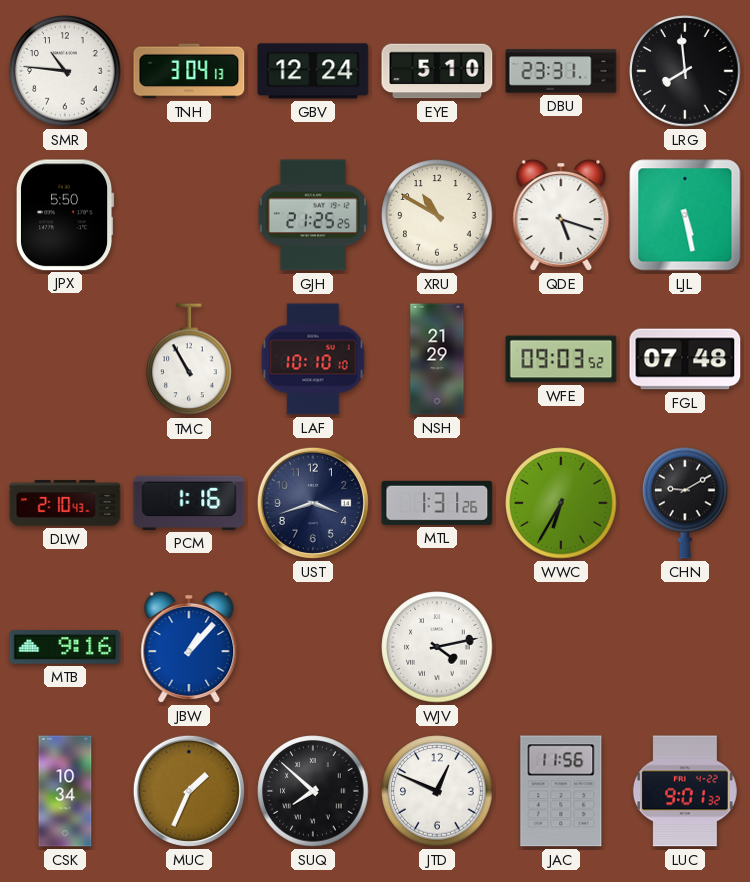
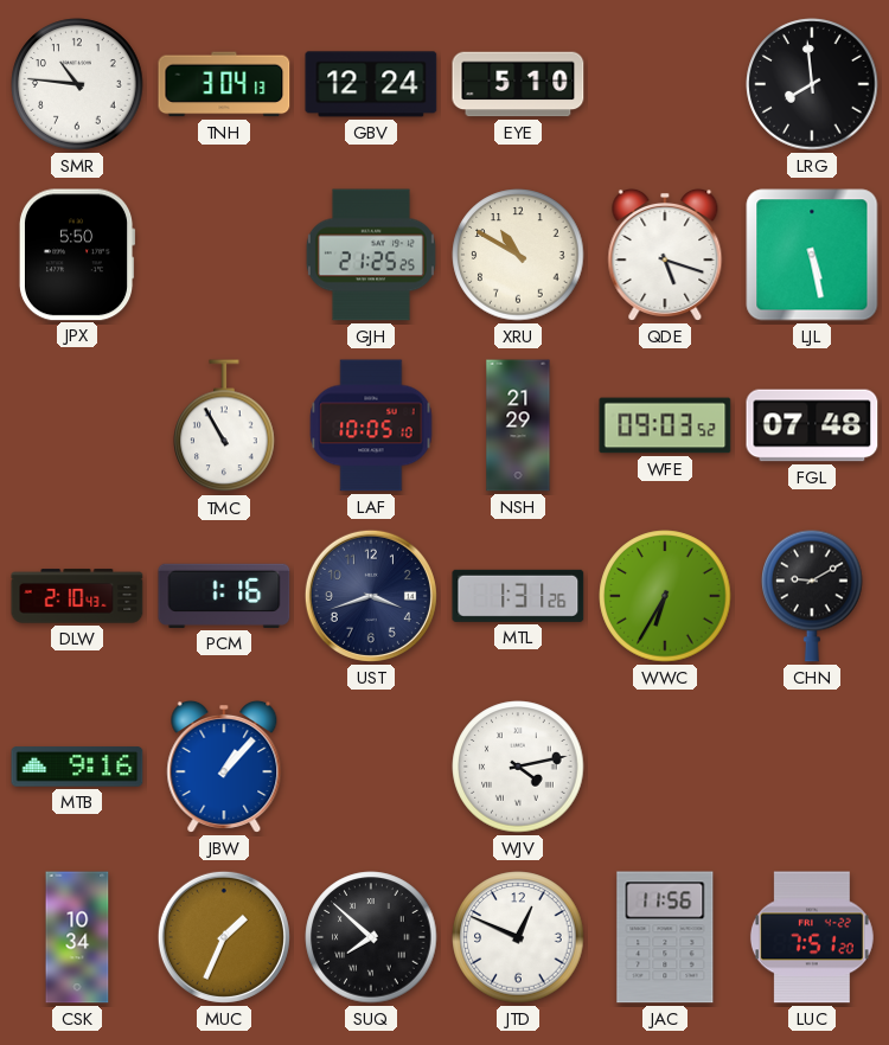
DBU: 23:31 -> none
LAF: 10:10 -> 10:05
LUC: 9:01 -> 7:51
